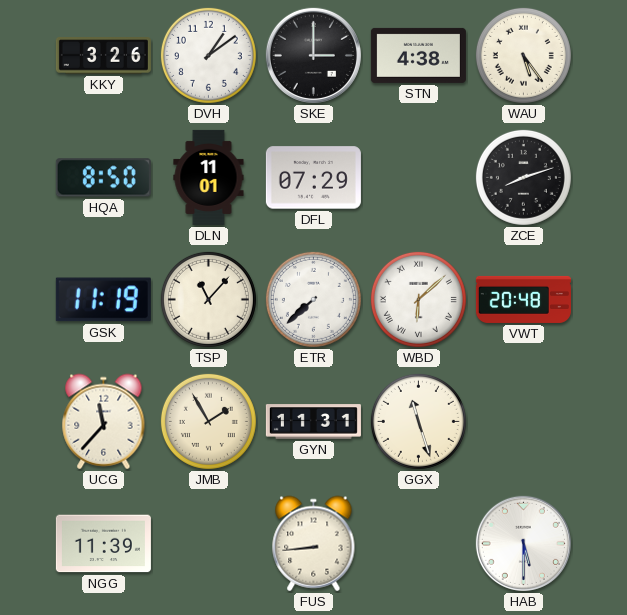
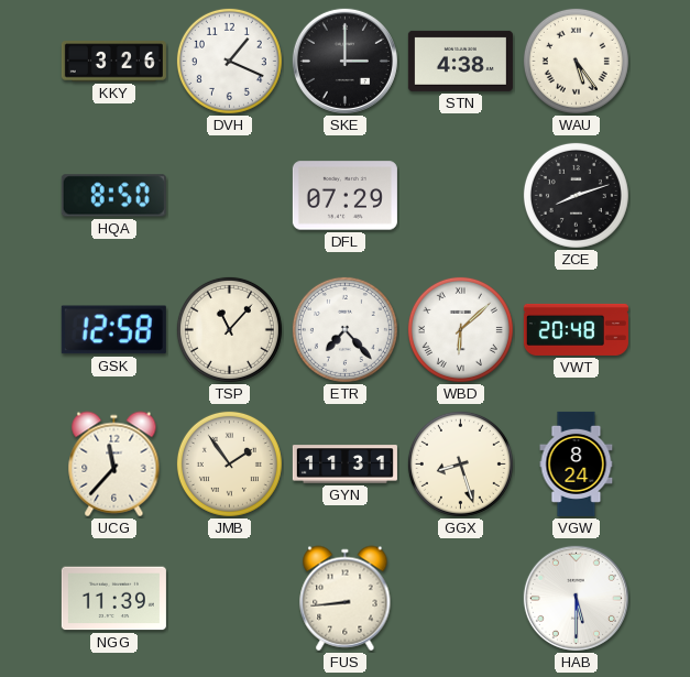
DVH: 1:09 -> 1:19
DLN: 11:01 -> none
GSK: 11:19 -> 12:58
ETR: 7:38 -> 7:23
JMB: 1:55 -> 1:54
GGX: 11:27 -> 8:27
VGW: none -> 8:24
